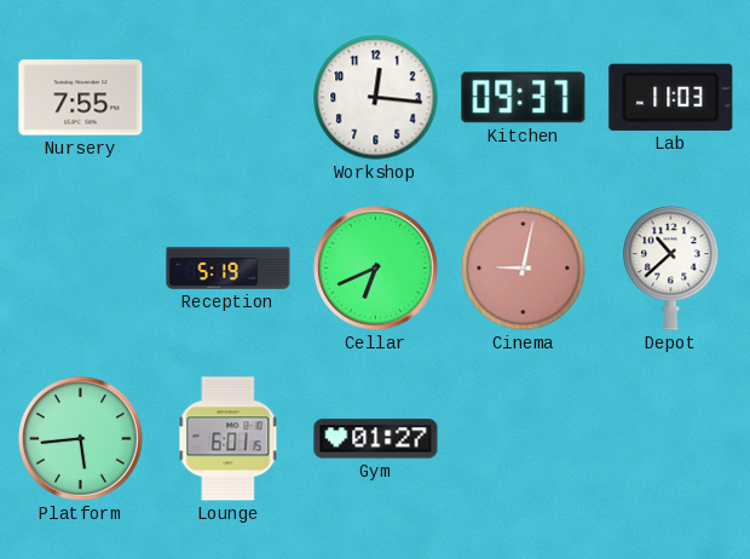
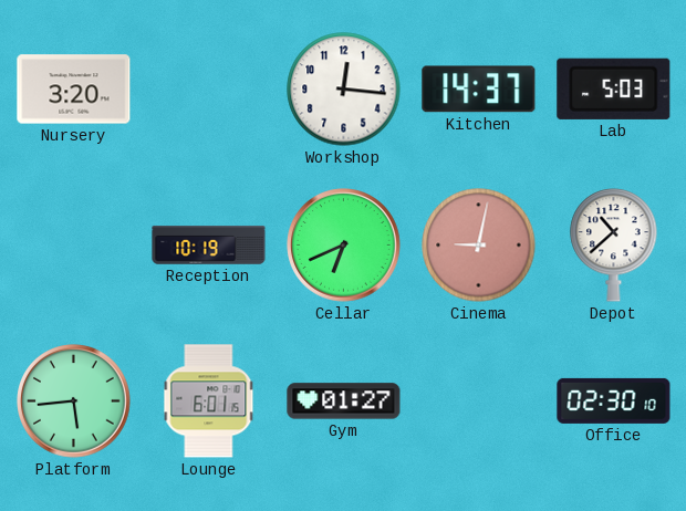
Nursery: 7:55 -> 3:20
Kitchen: 09:37 -> 14:37
Lab: 11:03 -> 5:03
Reception: 5:19 -> 10:19
Office: none -> 02:30
